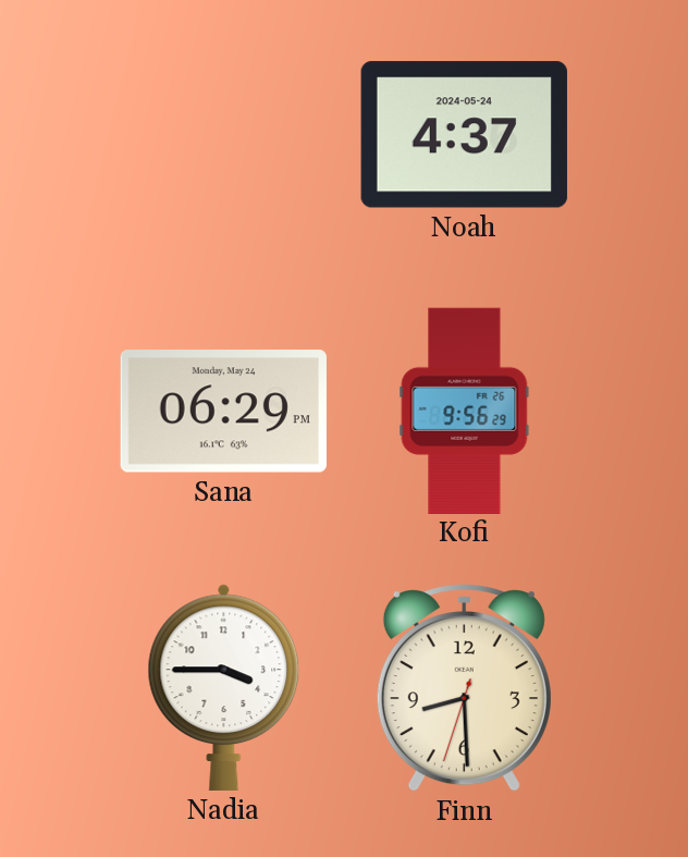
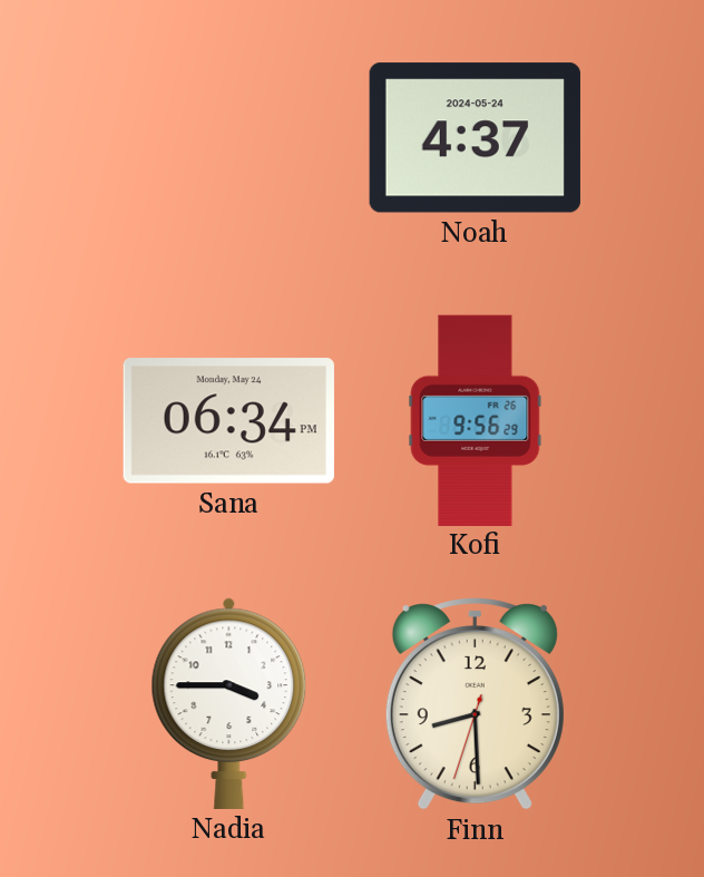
Sana: 06:29 -> 06:34
